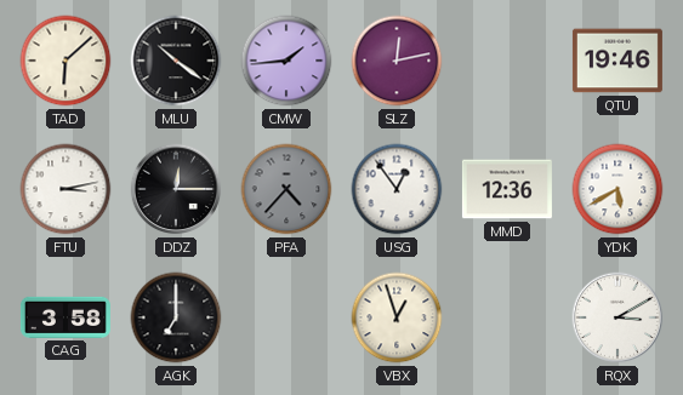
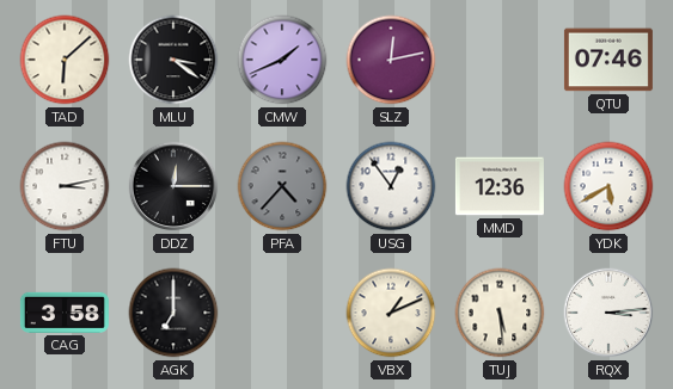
MLU: 10:21 -> 3:21
CMW: 1:44 -> 1:41
QTU: 19:46 -> 07:46
VBX: 12:57 -> 1:11
TUJ: none -> 5:29
RQX: 3:10 -> 3:14
